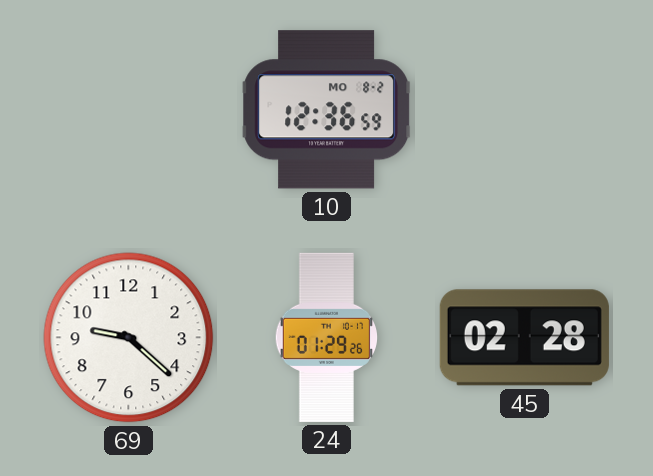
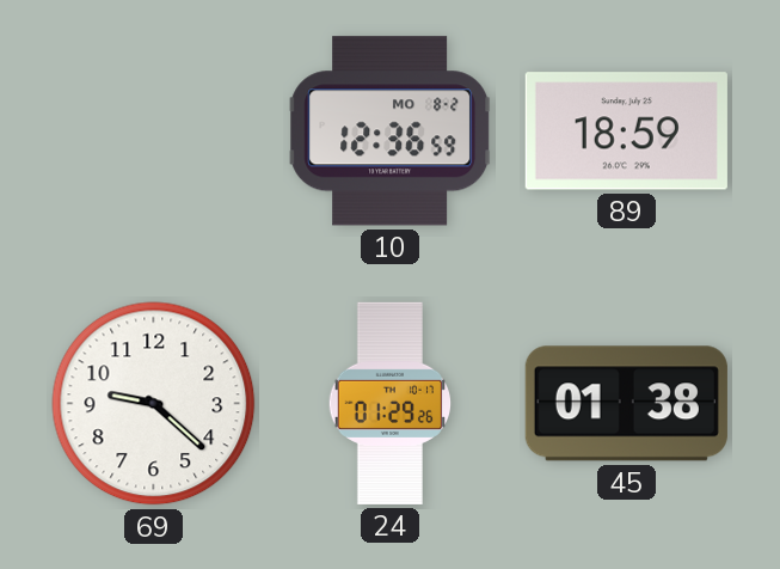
89: none -> 18:59
45: 02:28 -> 01:38
